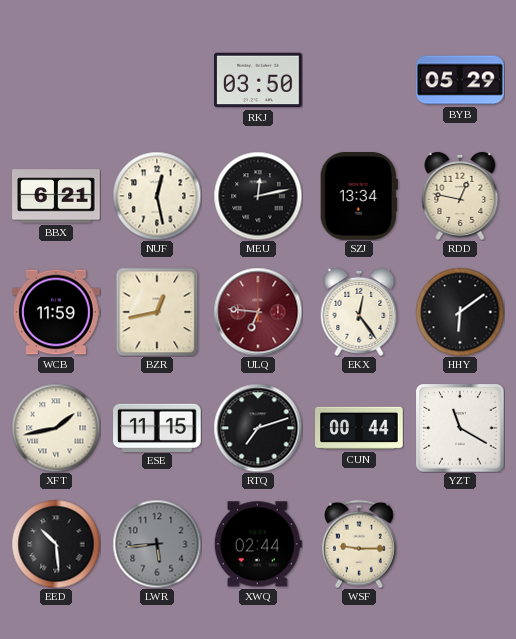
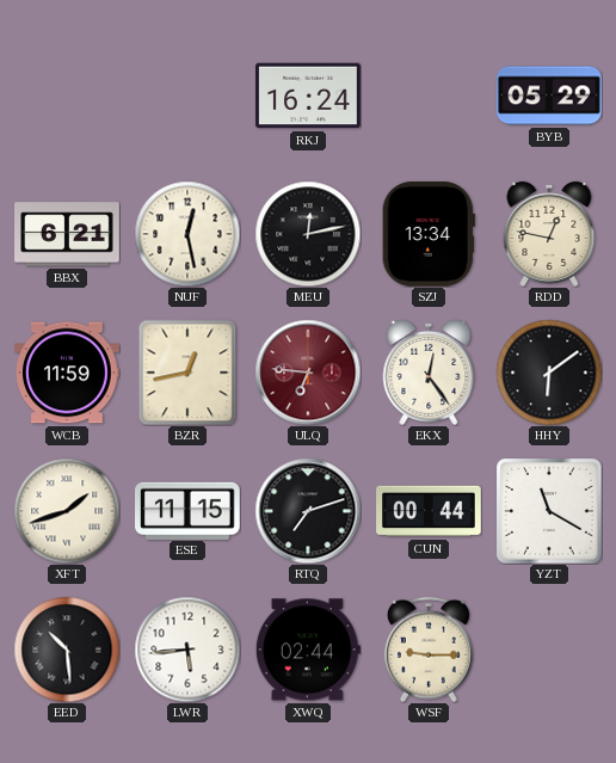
RKJ: 03:50 -> 16:24
XFT: 1:43 -> 1:42
LWR dial: grey -> white
